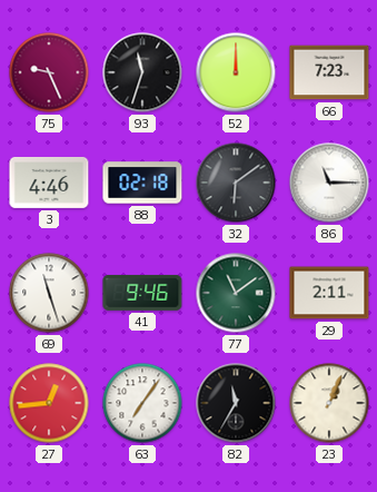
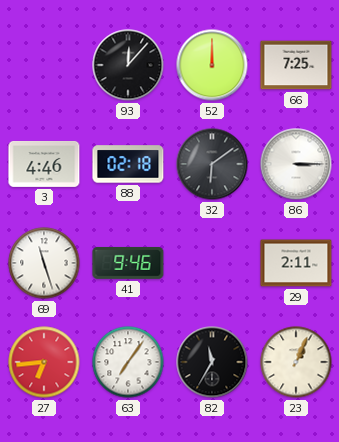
75: 9:26 -> none
93: 11:33 -> 12:07
66: 7:23 -> 7:25
86: 11:15 -> 3:15
77: 11:09 -> none
27: 12:44 -> 6:44
